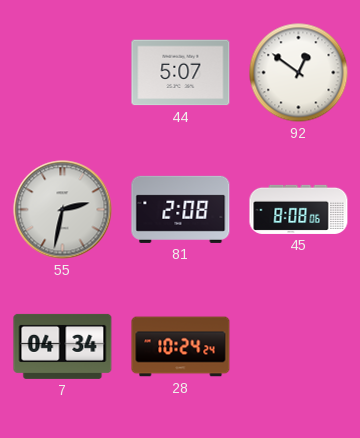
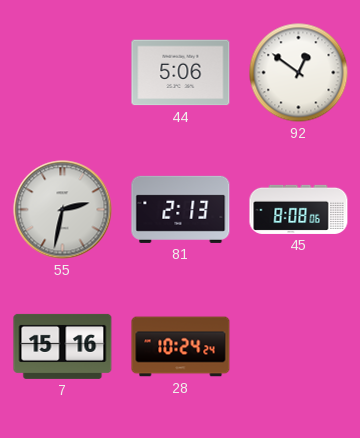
44: 5:07 -> 5:06
81: 2:08 -> 2:13
7: 04:34 -> 15:16
